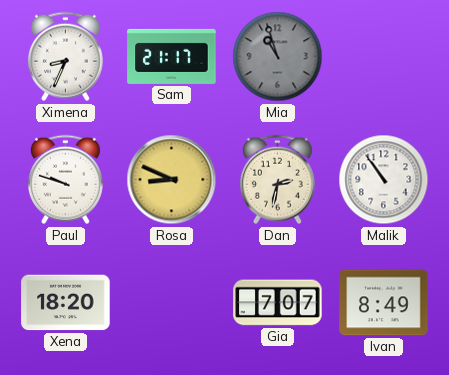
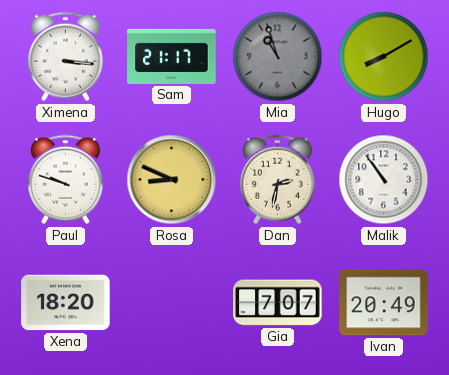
Ximena: 8:34 -> 3:16
Hugo: none -> 8:10
Ivan: 8:49 -> 20:49
